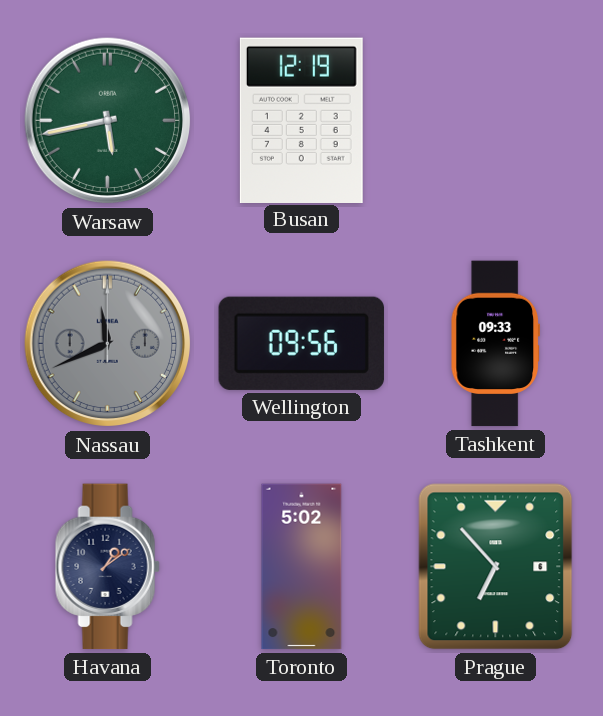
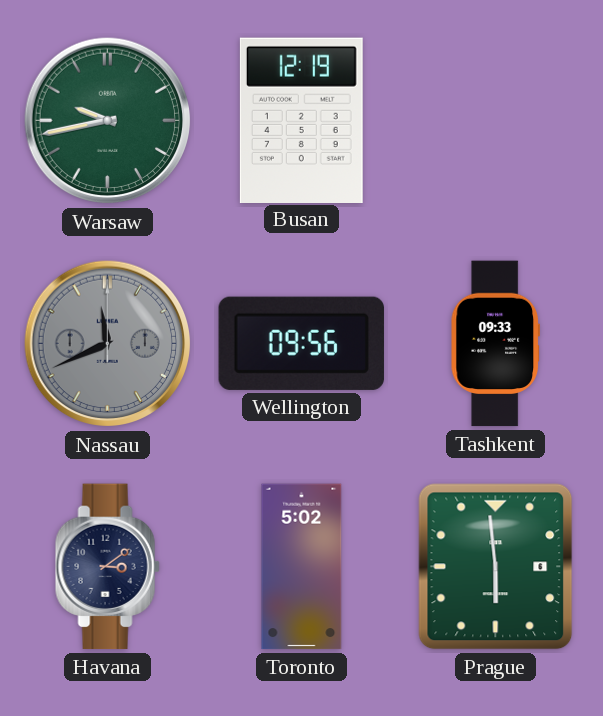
Warsaw: 5:43 -> 9:43
Havana: 1:09 -> 3:09
Prague: 6:53 -> 5:59
